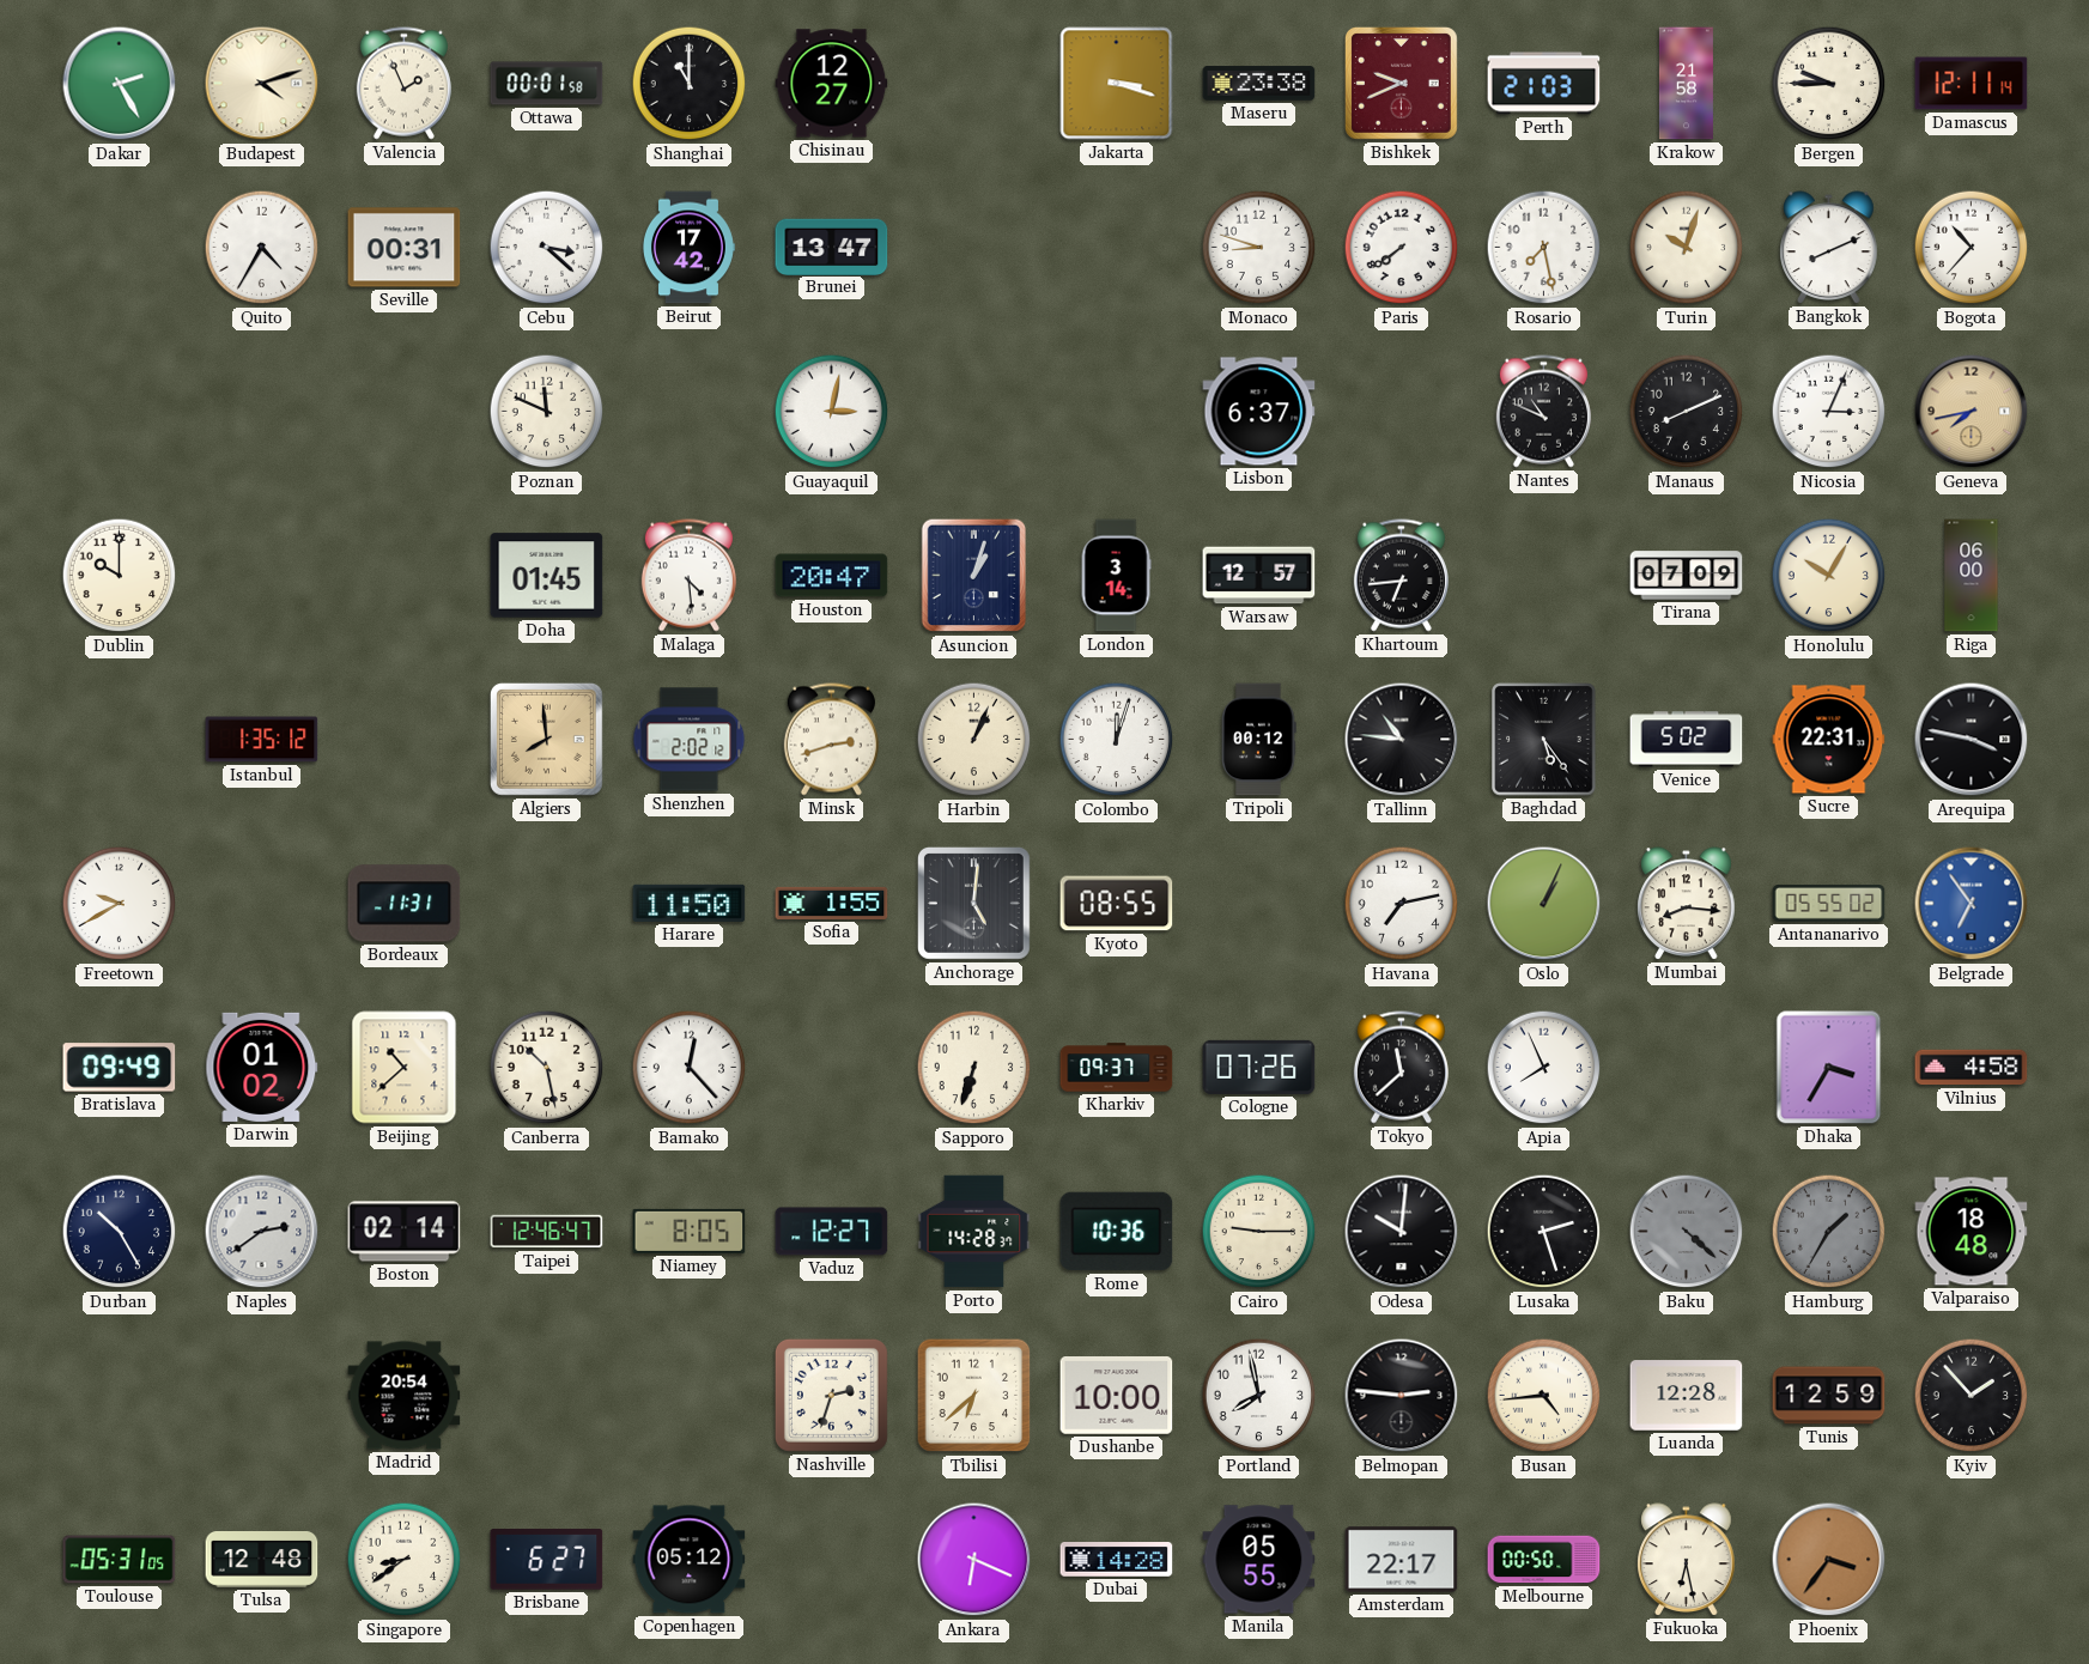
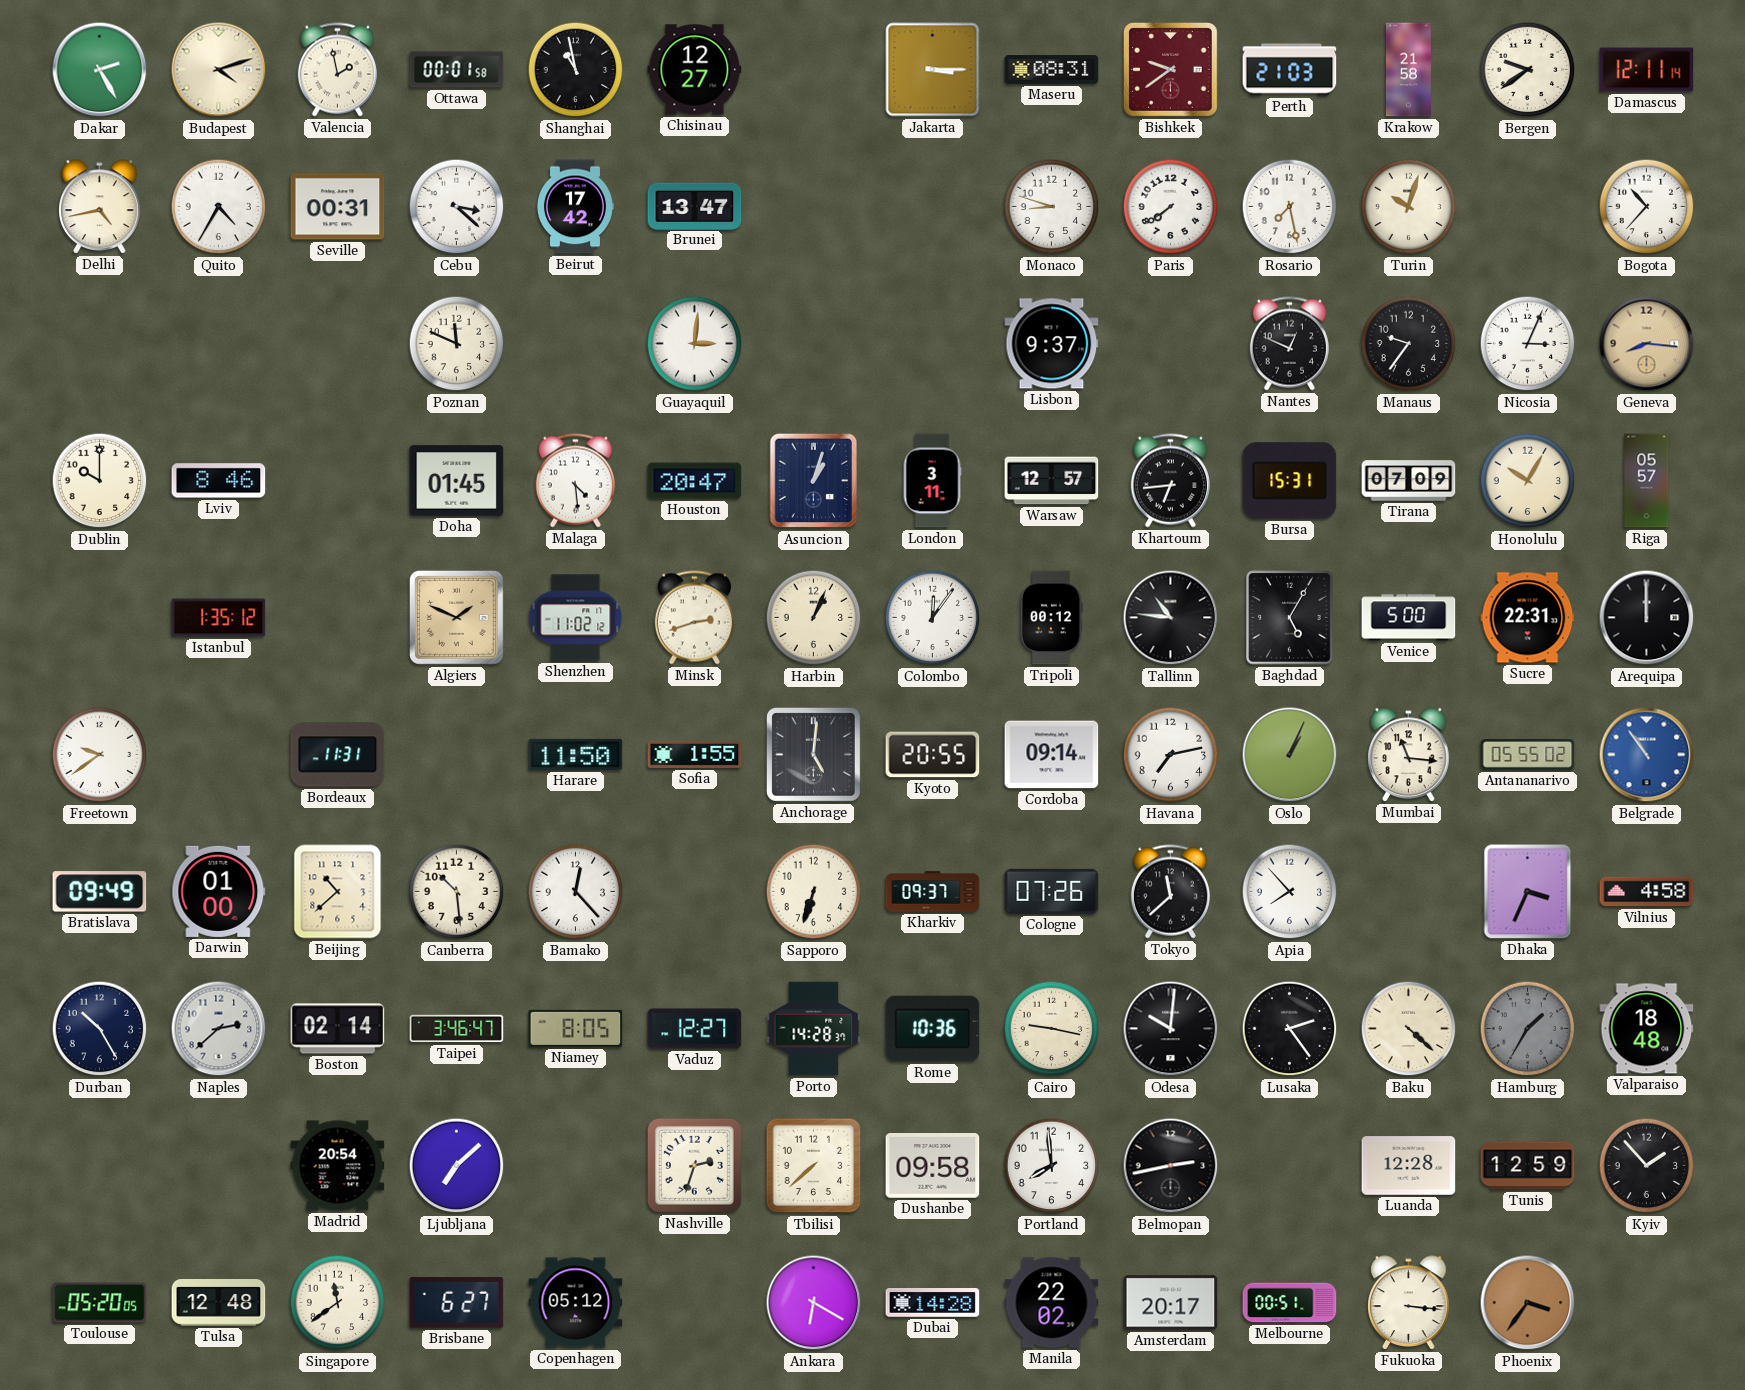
Valencia: 1:56 -> 1:58
Shanghai: 11:00 -> 10:58
Jakarta: 3:18 -> 3:15
Maseru: 23:38 -> 08:31
Bishkek: 9:41 -> 9:39
Bergen: 9:45 -> 9:39
Delhi: none -> 4:43
Bangkok: 8:11 -> none
Guayaquil: 3:02 -> 3:01
Lisbon: 6:37 -> 9:37
Nantes: 10:49 -> 12:49
Manaus: 8:11 -> 9:36
Geneva: 7:43 -> 8:16
Lviv: none -> 8:46
London: 3:14 -> 3:11
Bursa: none -> 15:31
Riga: 06:00 -> 05:57
Algiers: 7:59 -> 1:49
Shenzhen: 2:02 -> 11:02
Colombo: 12:03 -> 12:06
Baghdad: 5:24 -> 5:05
Venice: 5:02 -> 5:00
Arequipa: 3:47 -> 12:00
Freetown: 9:40 -> 9:39
Kyoto: 08:55 -> 20:55
Cordoba: none -> 09:14
Mumbai: 8:16 -> 11:16
Belgrade: 6:54 -> 10:54
Darwin: 01:02 -> 01:00
Canberra: 10:28 -> 10:29
Apia: 7:56 -> 7:53
Dhaka: 3:35 -> 3:34
Naples: 2:39 -> 2:38
Taipei: 12:46 -> 3:46
Cairo: 9:15 -> 9:17
Lusaka: 2:27 -> 2:24
Baku dial: grey -> cream
Ljubljana: none -> 7:08
Tbilisi: 6:38 -> 7:38
Dushanbe: 10:00 -> 09:58
Portland: 7:58 -> 7:59
Belmopan: 2:46 -> 2:43
Busan: 4:44 -> none
Toulouse: 05:31 -> 05:20
Singapore: 8:39 -> 11:39
Ankara: 6:19 -> 6:20
Manila: 05:55 -> 22:02
Amsterdam: 22:17 -> 20:17
Melbourne: 00:50 -> 00:51
Fukuoka: 6:28 -> 3:16
